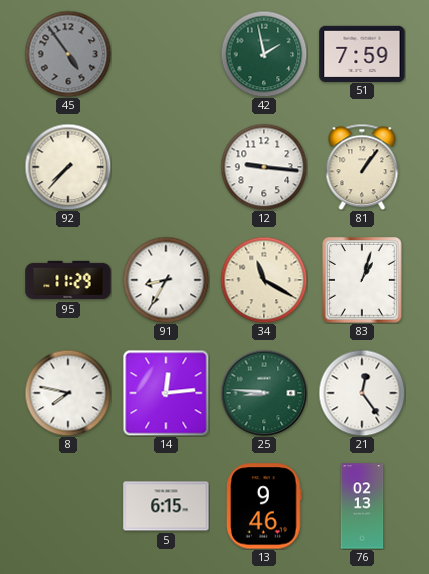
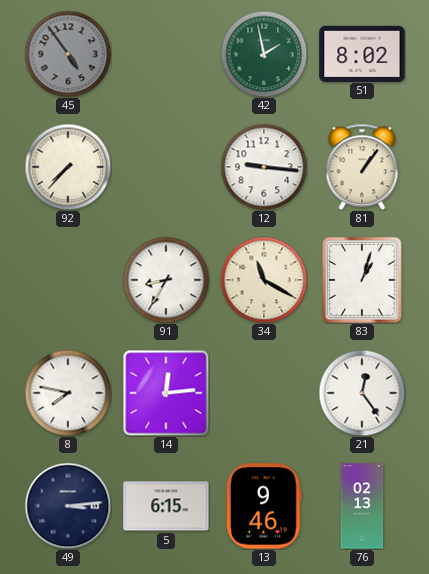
51: 7:59 -> 8:02
95: 11:29 -> none
25: 8:46 -> none
49: none -> 3:14
